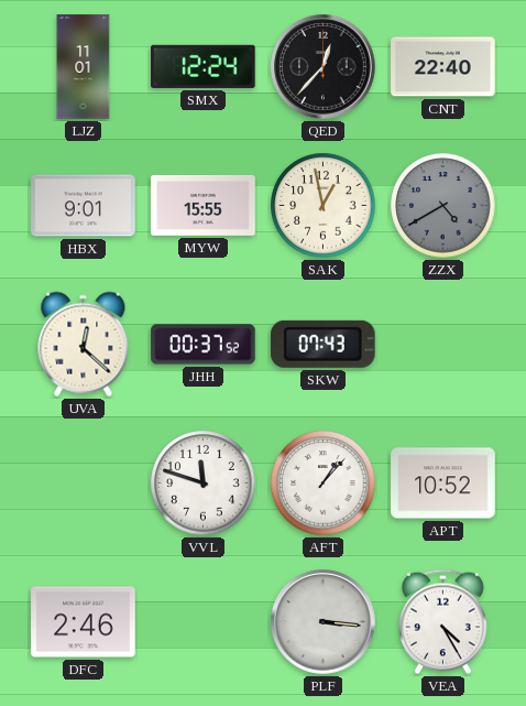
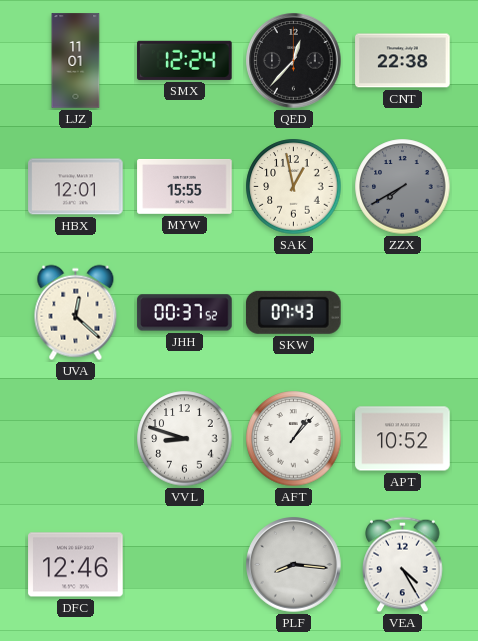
CNT: 22:40 -> 22:38
HBX: 9:01 -> 12:01
ZZX: 4:40 -> 7:40
VVL: 11:48 -> 8:48
DFC: 2:46 -> 12:46
PLF: 3:16 -> 8:16
